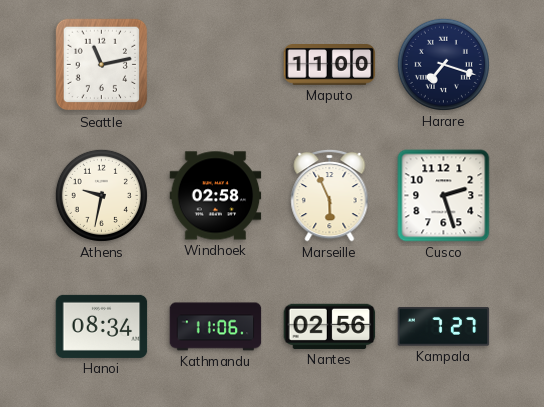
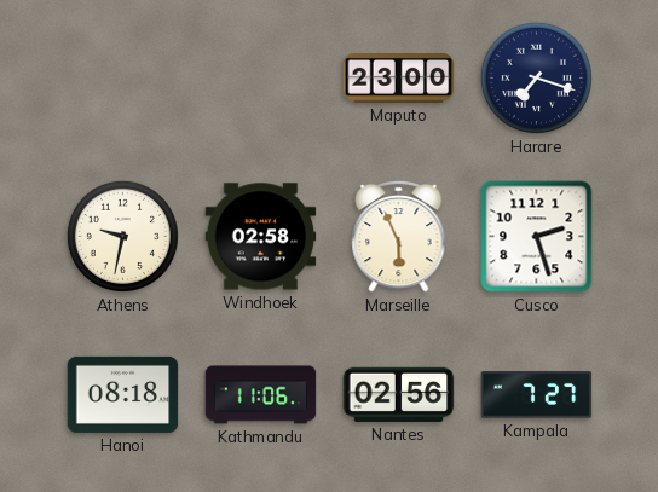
Seattle: 11:13 -> none
Maputo: 11:00 -> 23:00
Hanoi: 08:34 -> 08:18
